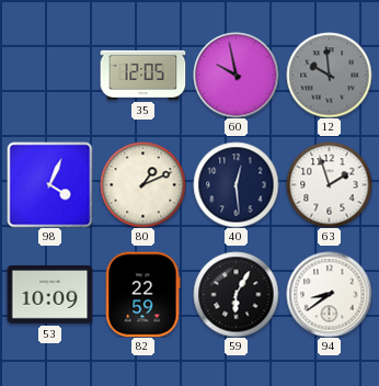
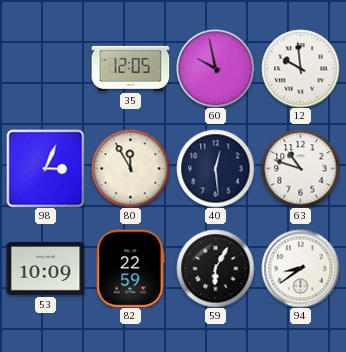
12 dial: grey -> white
98: 4:04 -> 3:04
80: 1:11 -> 11:55
63: 1:57 -> 10:48
